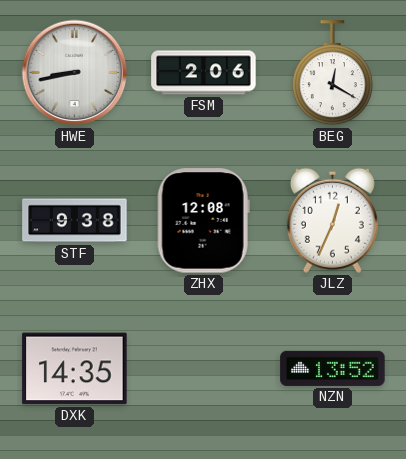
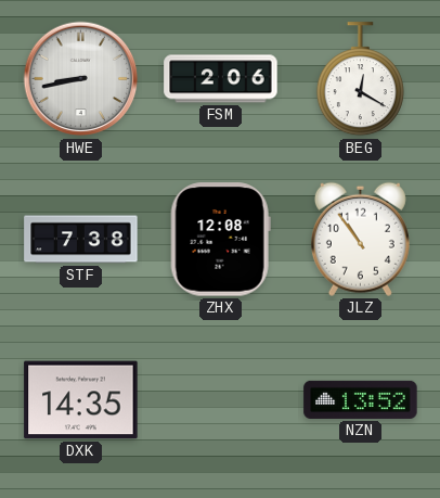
STF: 9:38 -> 7:38
JLZ: 12:34 -> 10:54
